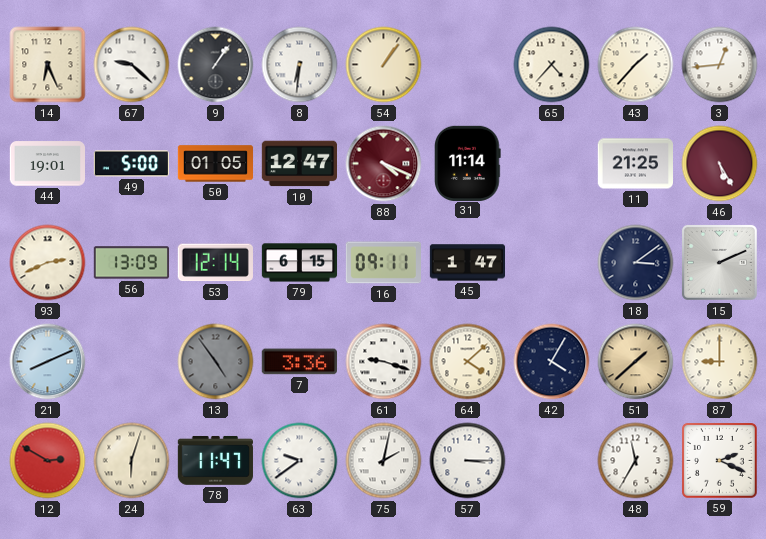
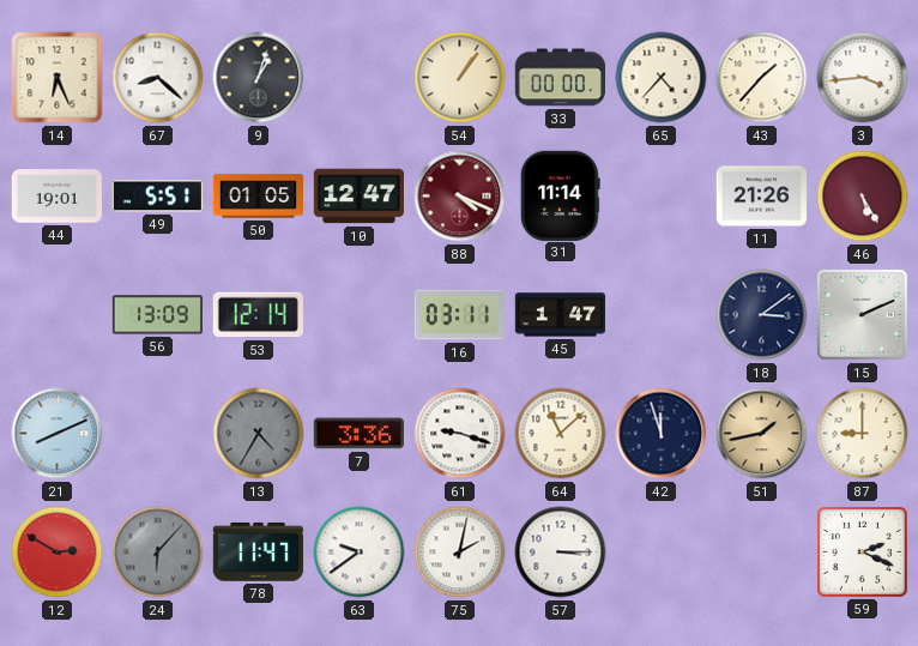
67: 9:22 -> 8:22
9: 1:06 -> 1:03
8: 6:31 -> none
33: none -> 00:00
3: 12:44 -> 3:44
49: 5:00 -> 5:51
11: 21:25 -> 21:26
93: 2:41 -> none
79: 6:15 -> none
16: 09:11 -> 03:11
13: 4:54 -> 4:35
64: 4:08 -> 11:08
42: 4:05 -> 11:57
51: 1:38 -> 1:43
24: 6:03 -> 6:07
24 dial: cream -> grey
48: 11:35 -> none
